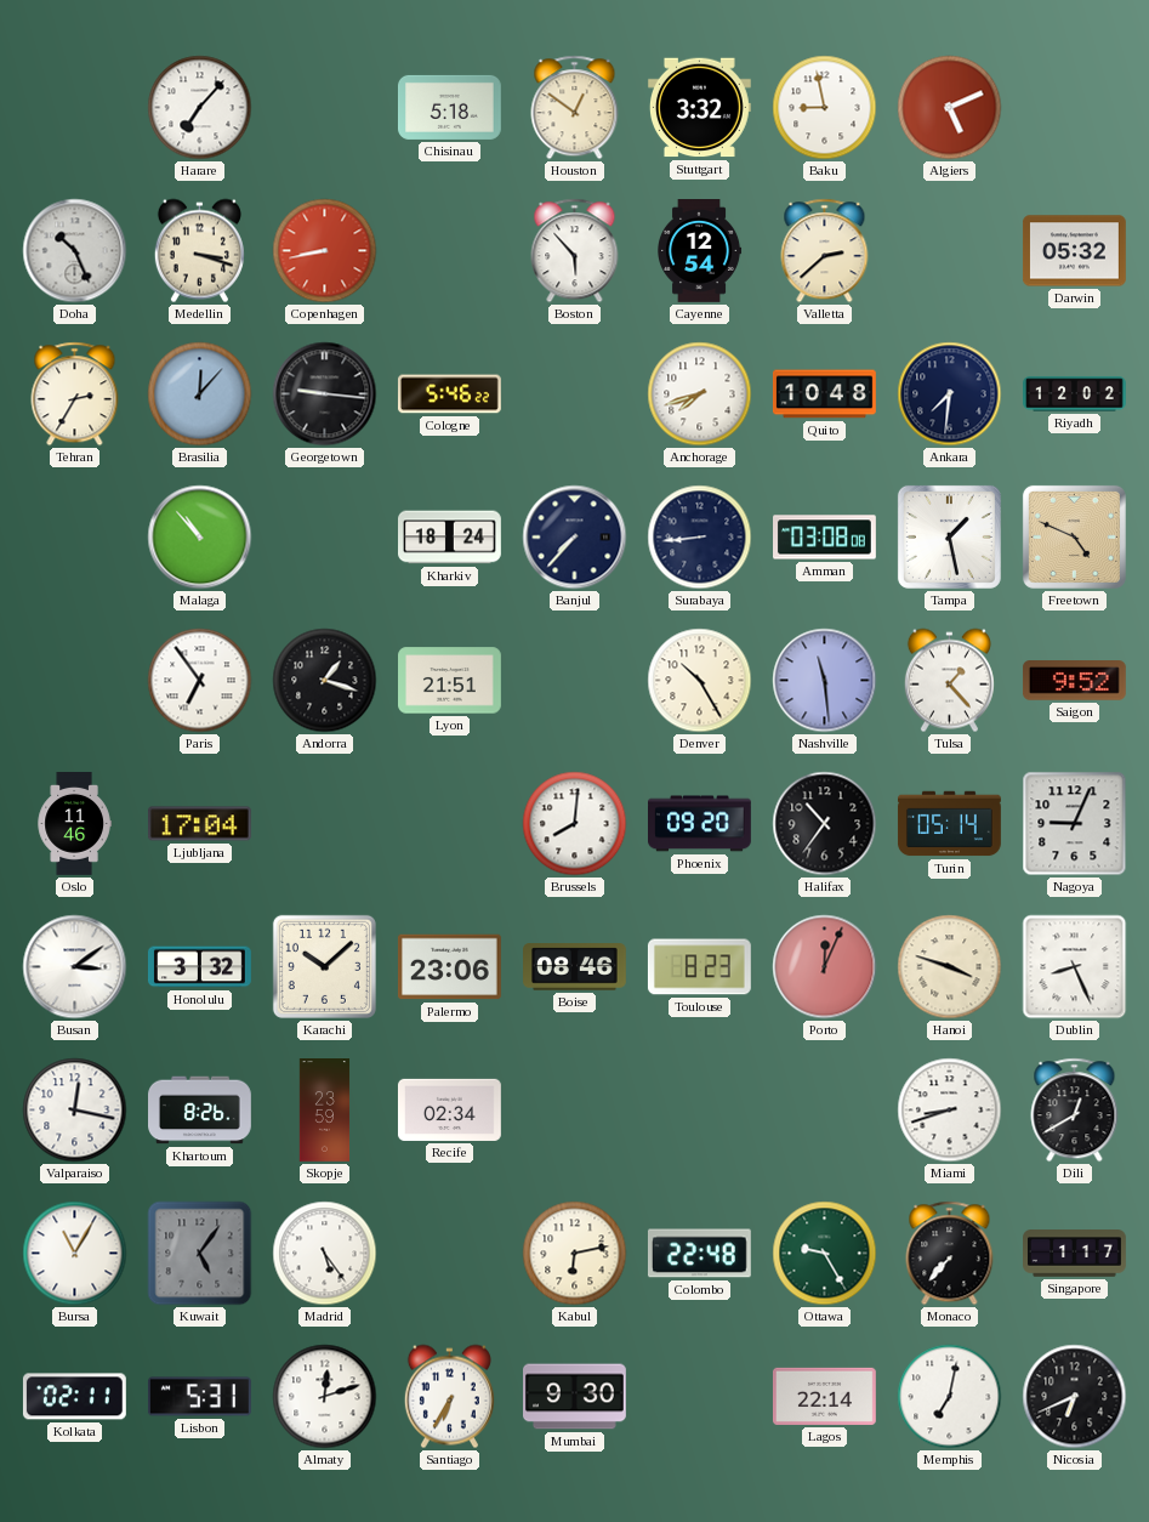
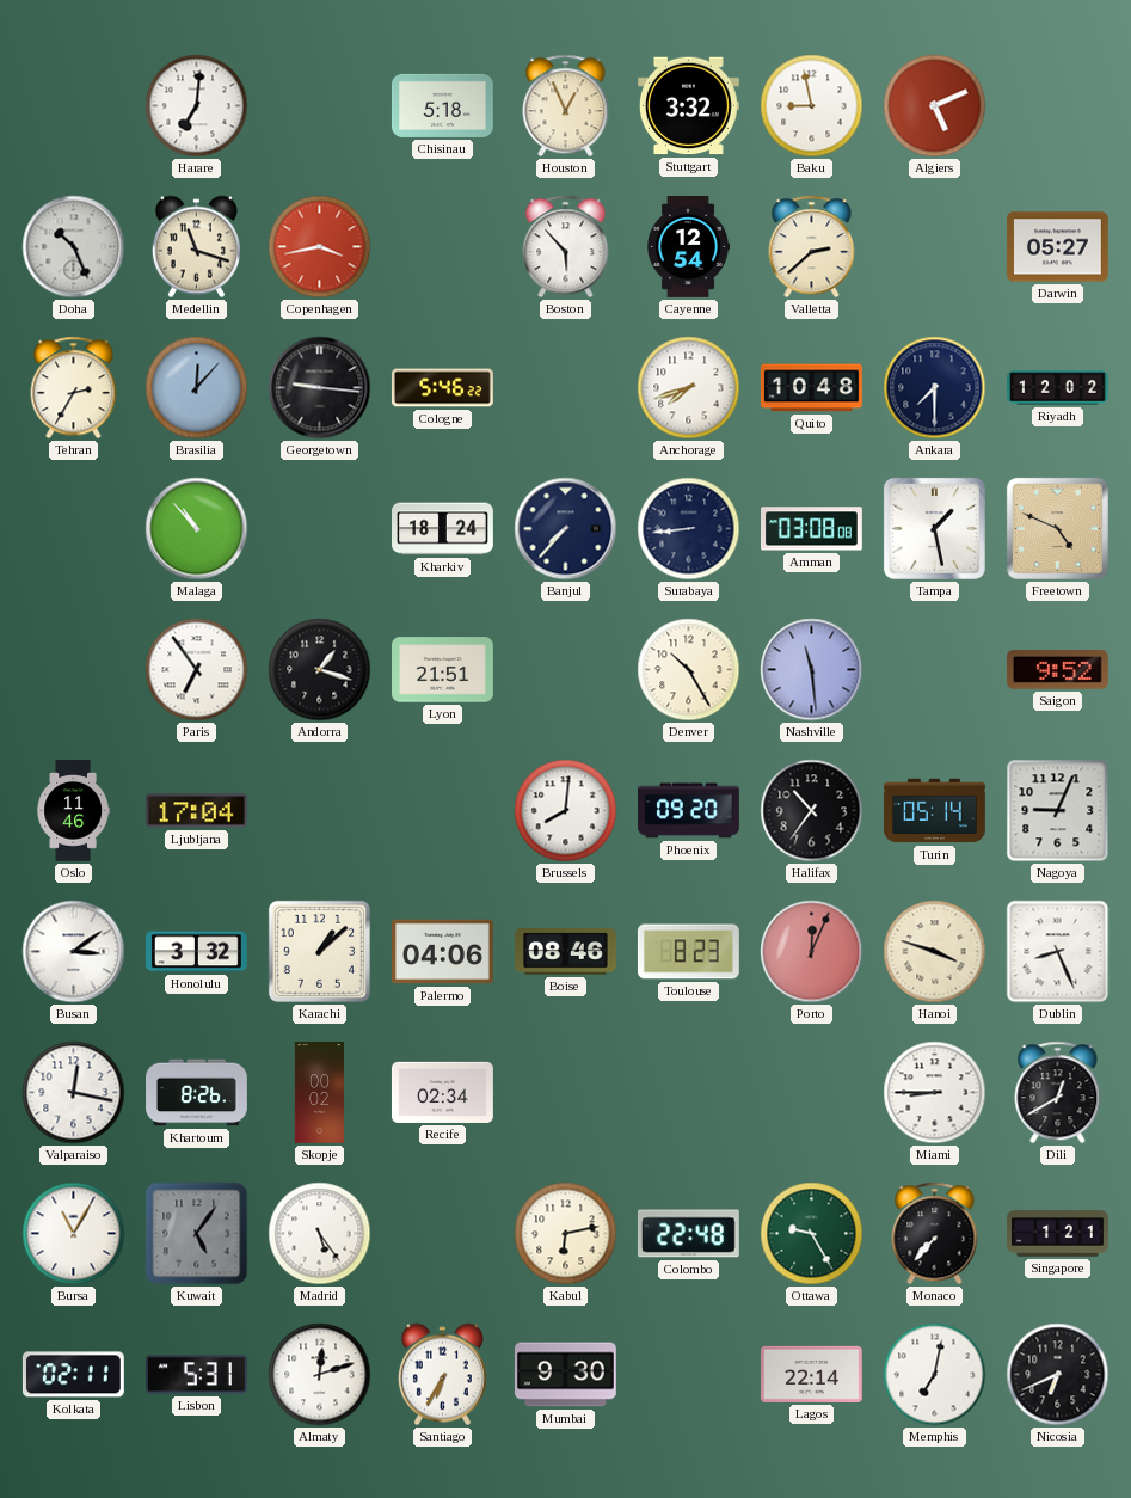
Harare: 7:07 -> 7:01
Houston: 12:51 -> 12:56
Medellin: 3:18 -> 11:18
Copenhagen: 8:43 -> 3:43
Darwin: 05:32 -> 05:27
Ankara: 7:31 -> 7:30
Tulsa: 1:23 -> none
Karachi: 10:08 -> 1:08
Palermo: 23:06 -> 04:06
Skopje: 23:59 -> 00:02
Miami: 8:42 -> 8:45
Singapore: 1:17 -> 1:21
